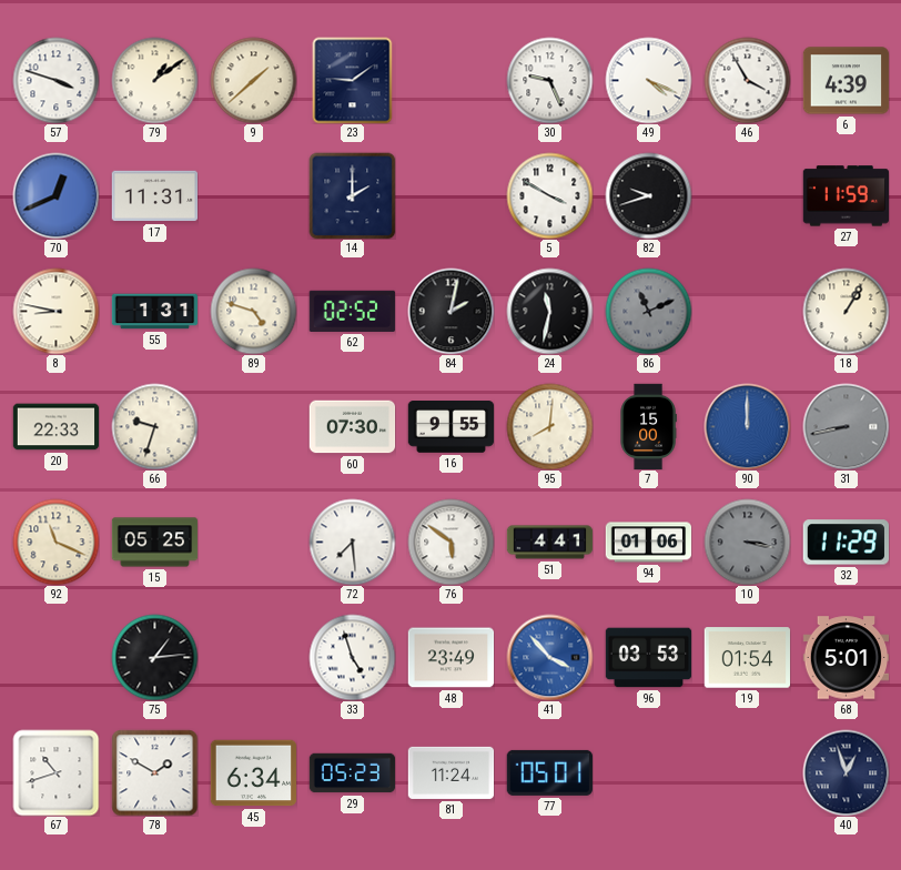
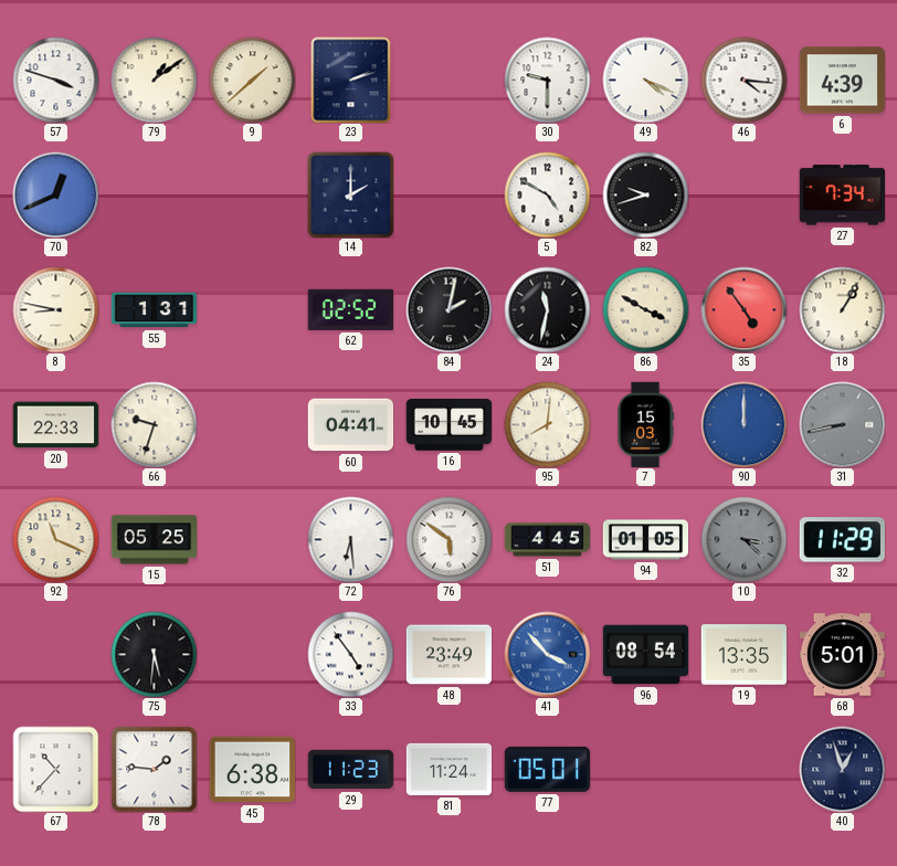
23: 9:09 -> 2:12
30: 9:26 -> 9:30
46: 3:55 -> 4:16
17: 11:31 -> none
5: 3:50 -> 4:50
27: 11:59 -> 7:34
89: 4:48 -> none
86: 11:11 -> 3:50
86 dial: grey -> cream
35: none -> 4:54
60: 07:30 -> 04:41
16: 9:55 -> 10:45
7: 15:00 -> 15:03
72: 7:29 -> 6:29
51: 4:41 -> 4:45
94: 01:06 -> 01:05
10: 3:17 -> 3:22
75: 1:14 -> 5:31
33: 4:57 -> 4:54
96: 03:53 -> 08:54
19: 01:54 -> 13:35
67: 10:42 -> 10:37
78: 1:50 -> 1:46
45: 6:34 -> 6:38
29: 05:23 -> 11:23
